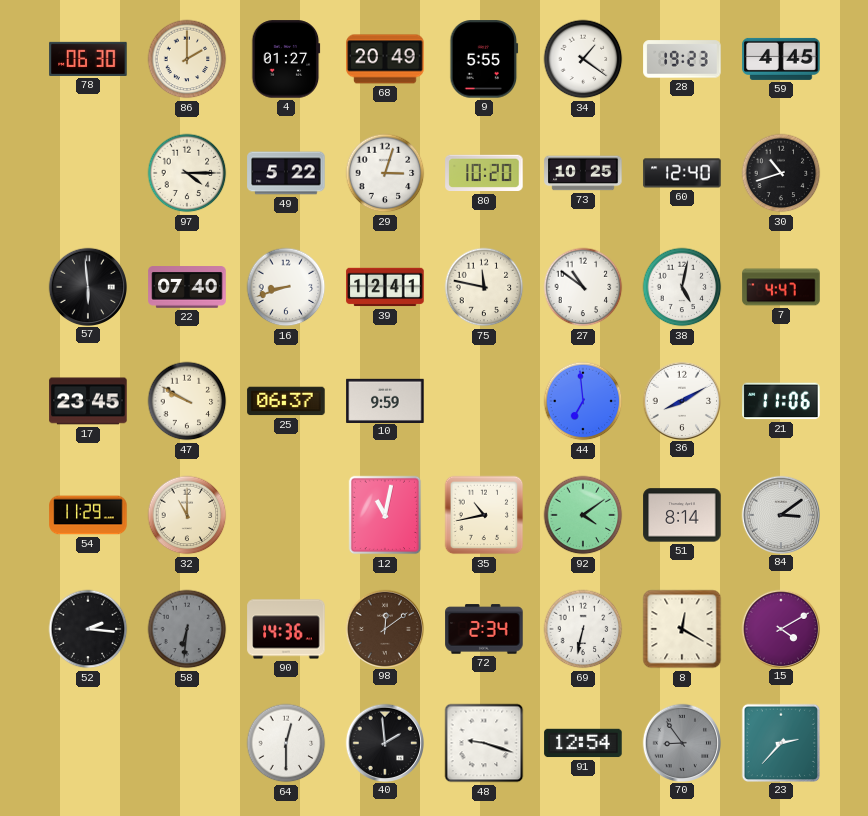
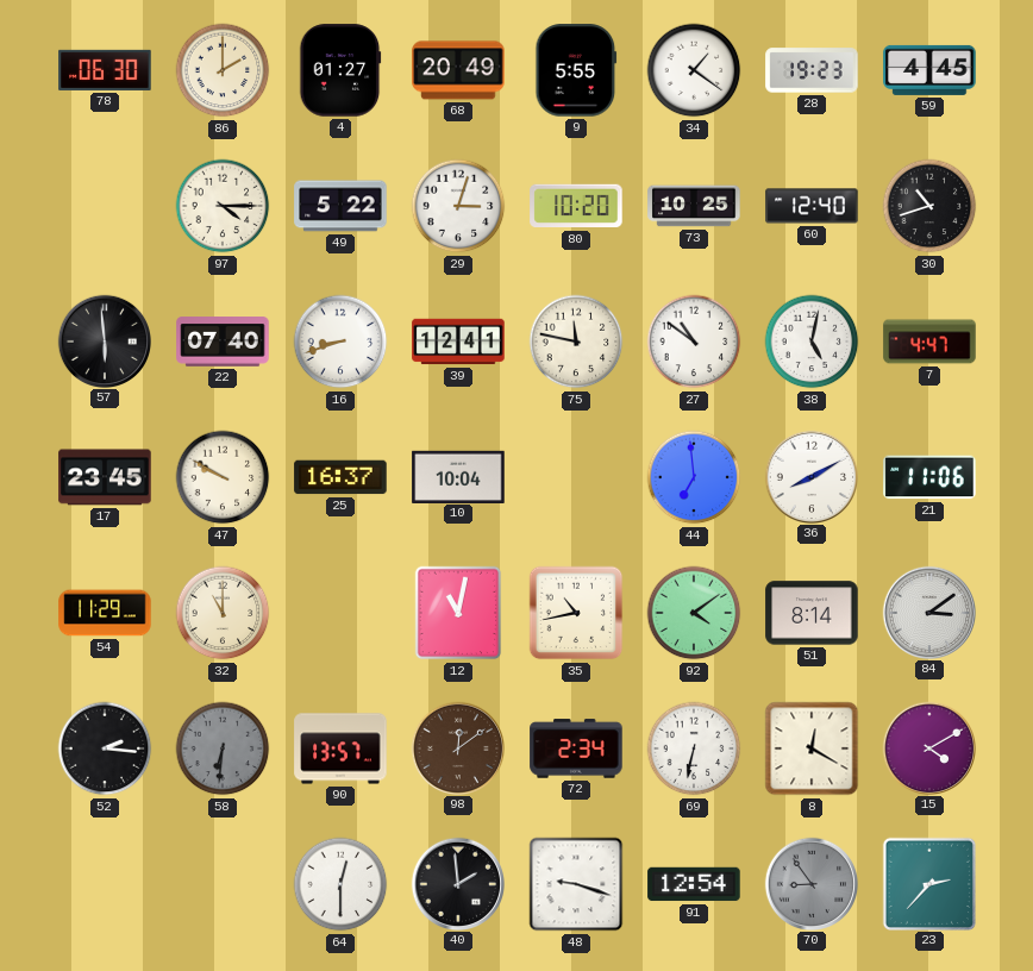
25: 06:37 -> 16:37
10: 9:59 -> 10:04
90: 14:36 -> 13:57
